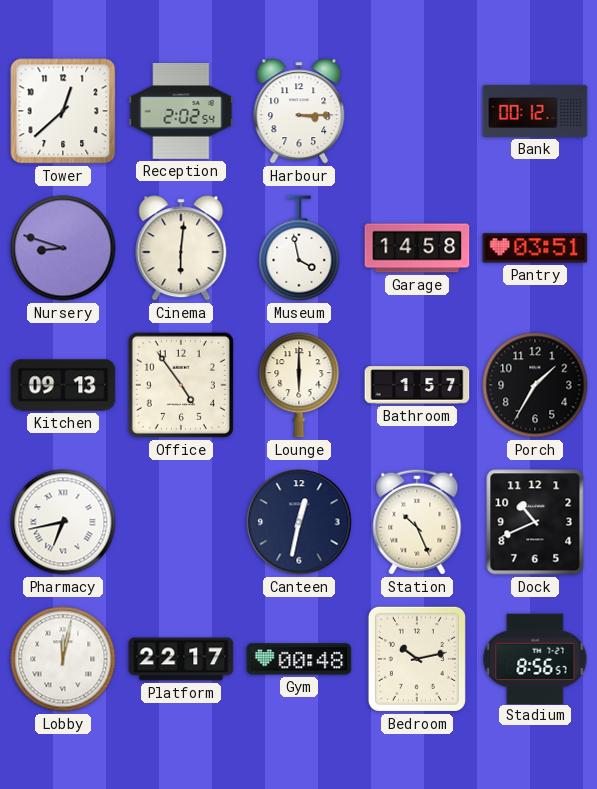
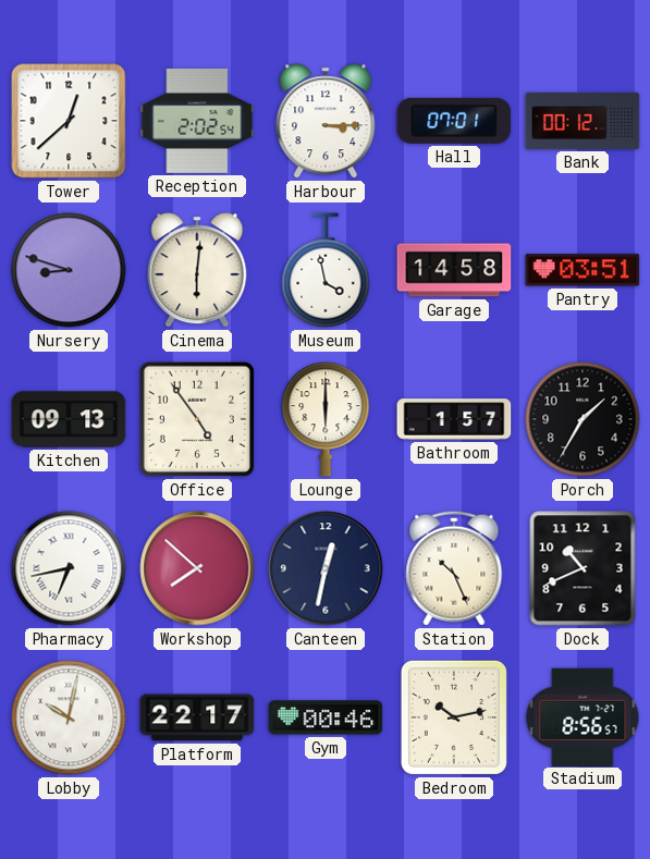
Hall: none -> 07:01
Workshop: none -> 7:52
Lobby: 12:02 -> 10:02
Gym: 00:48 -> 00:46
